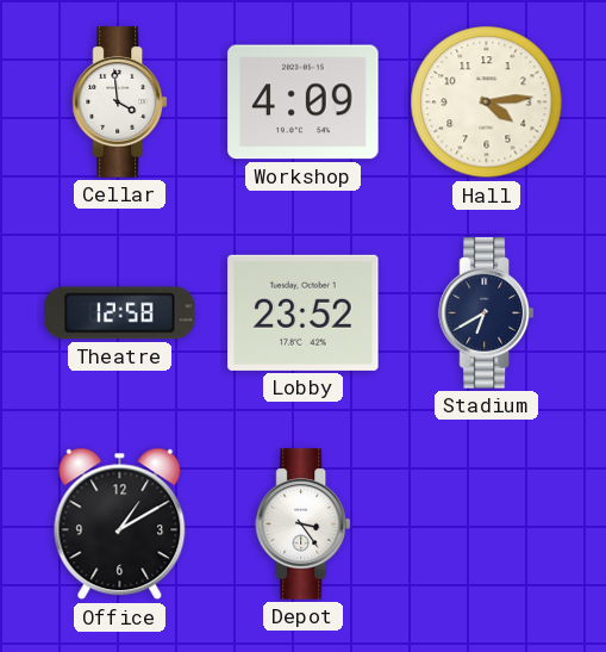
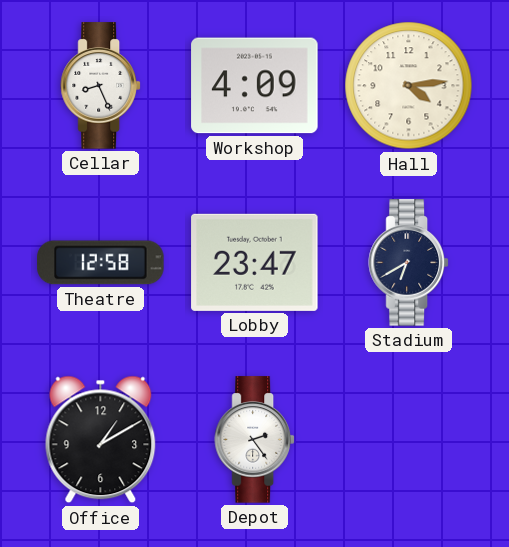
Cellar: 3:59 -> 8:26
Lobby: 23:52 -> 23:47
Depot: 3:24 -> 2:24
